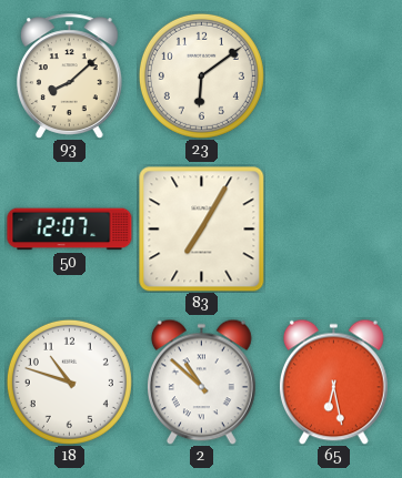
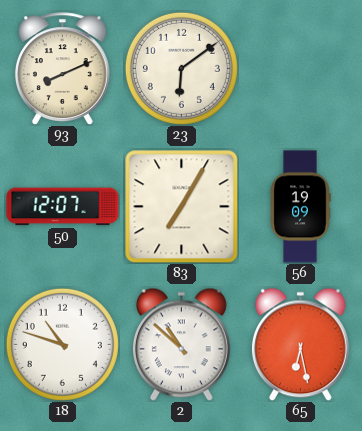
93: 8:08 -> 8:11
56: none -> 19:09
